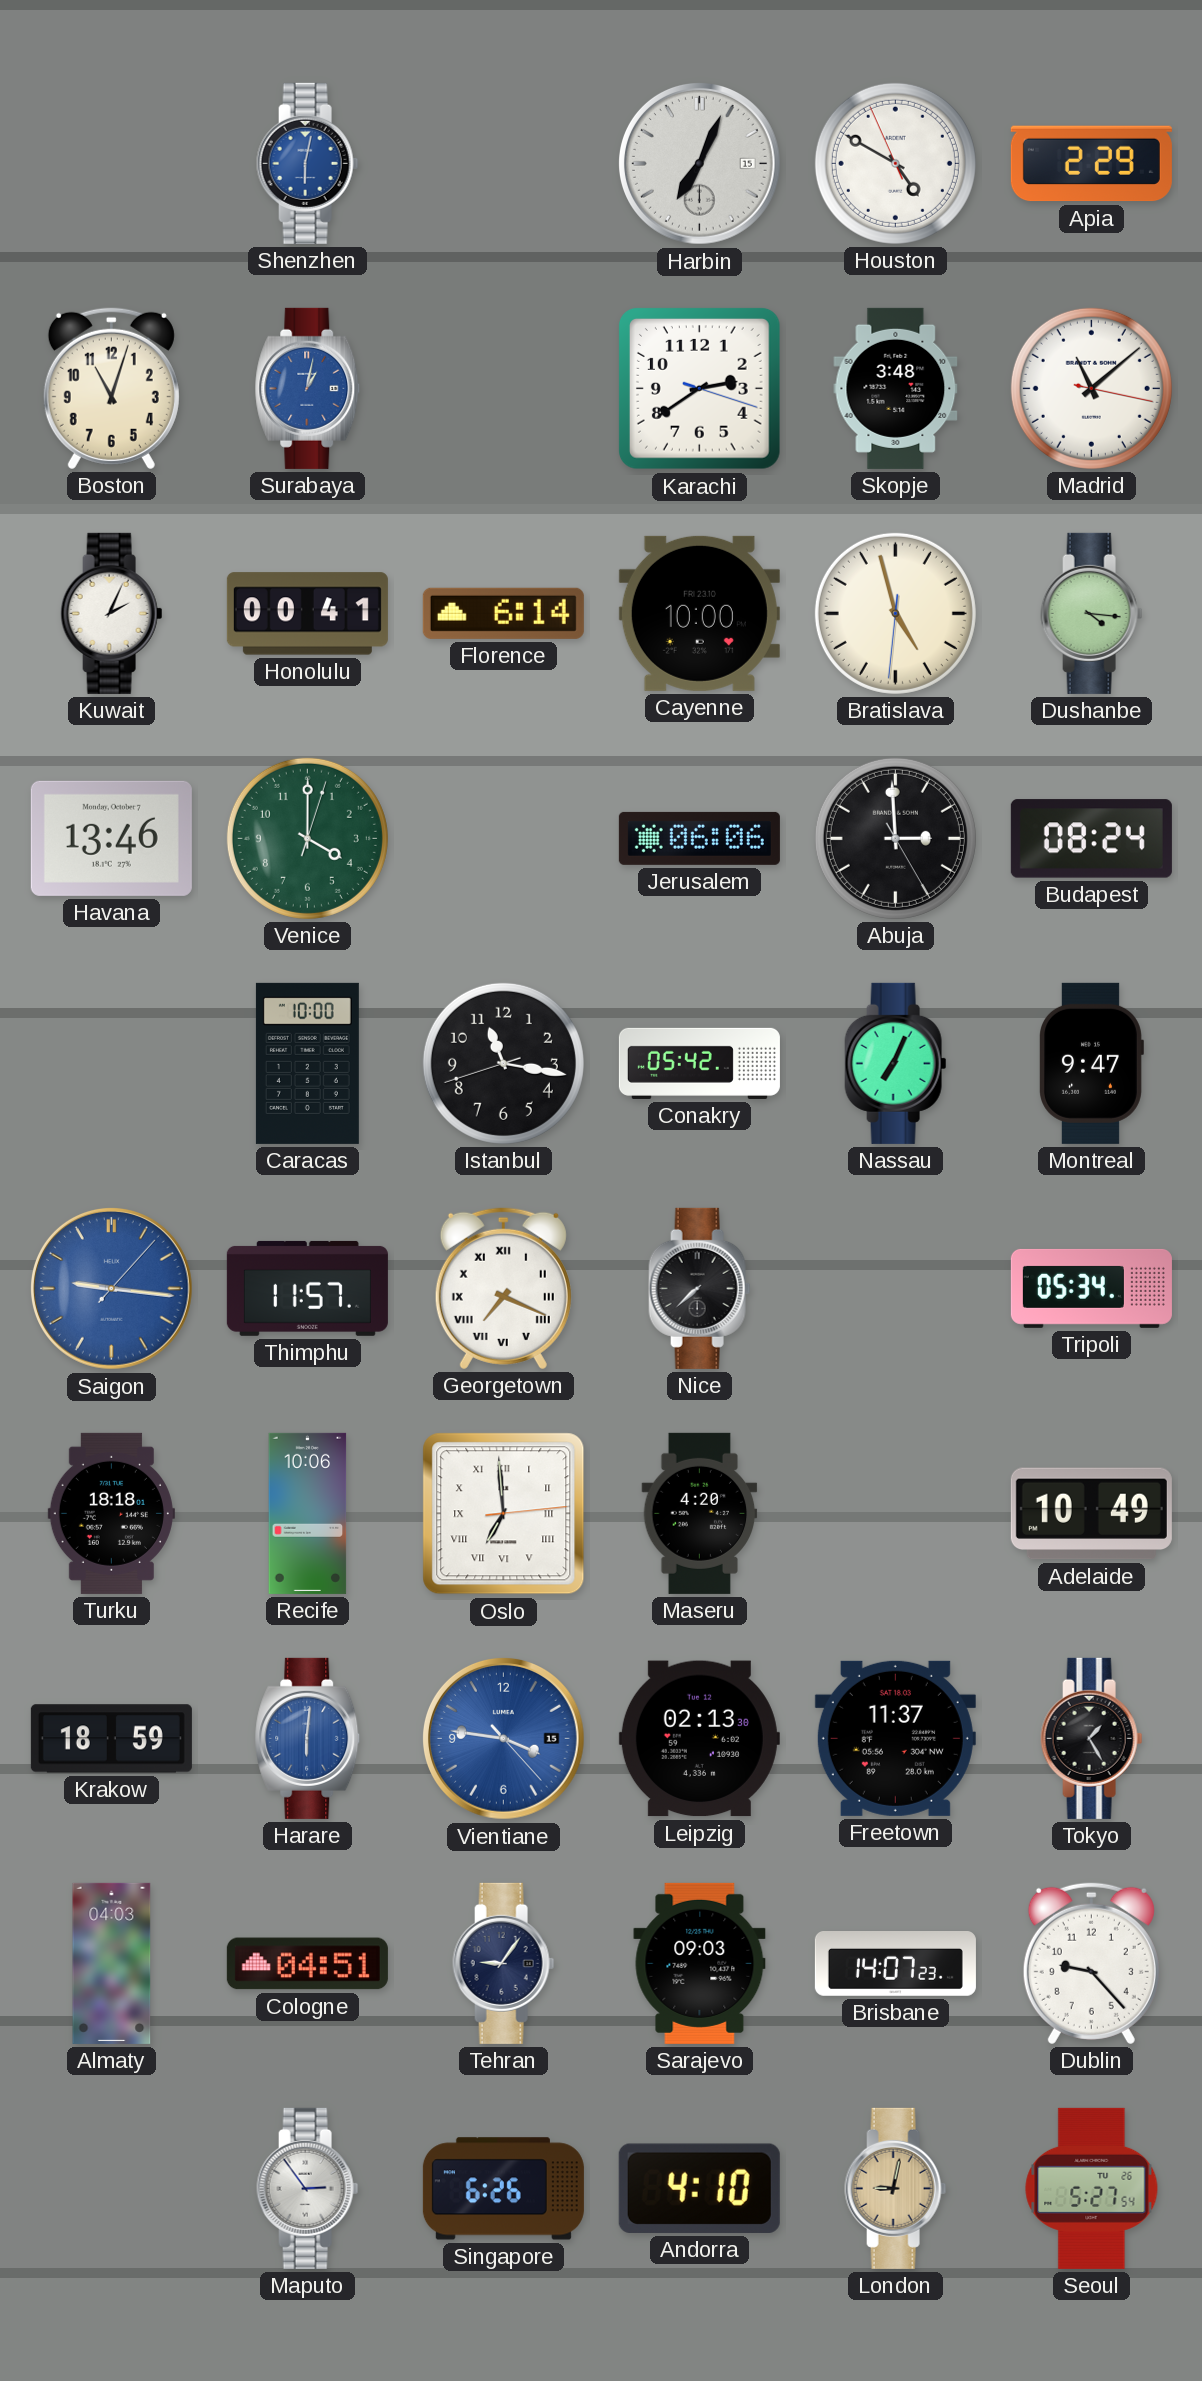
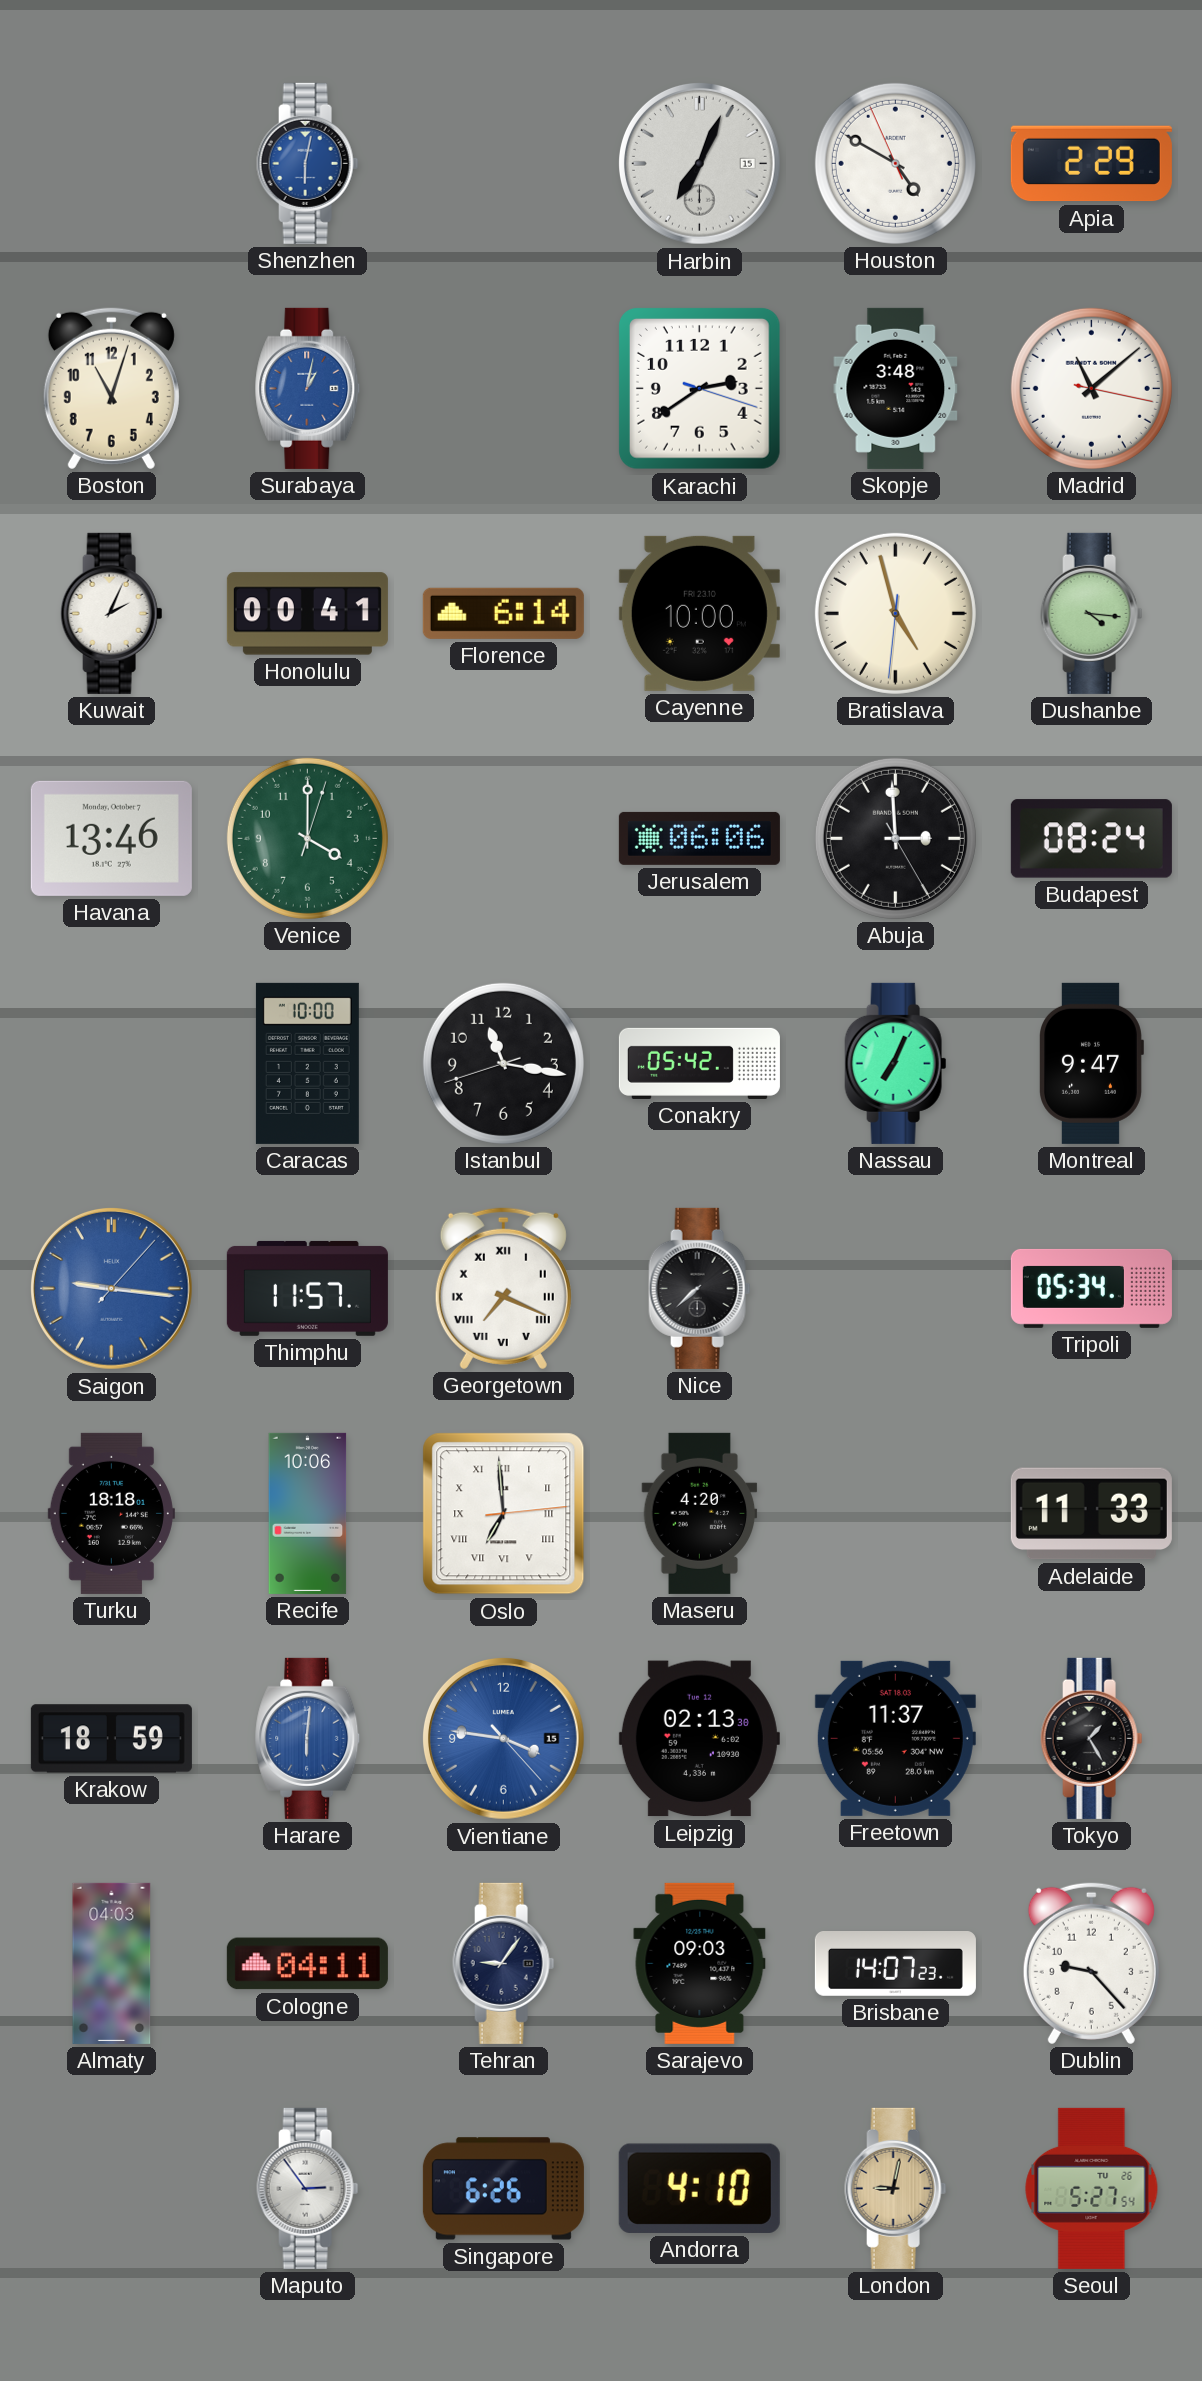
Adelaide: 10:49 -> 11:33
Cologne: 04:51 -> 04:11
